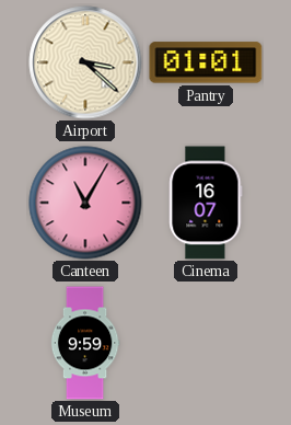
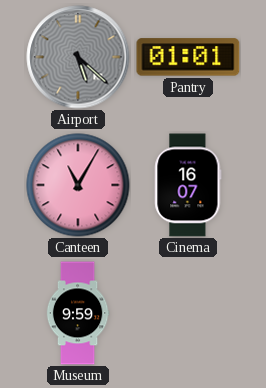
Airport: 3:22 -> 5:22
Airport dial: cream -> grey
